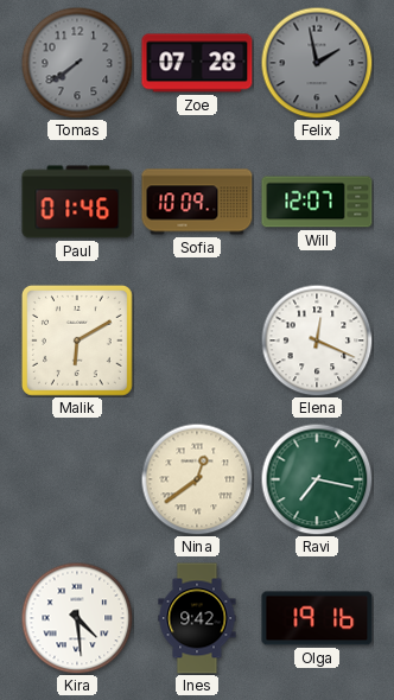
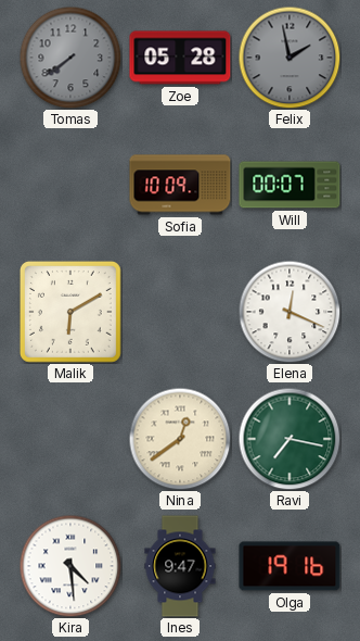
Zoe: 07:28 -> 05:28
Paul: 01:46 -> none
Will: 12:07 -> 00:07
Ines: 9:42 -> 9:47
